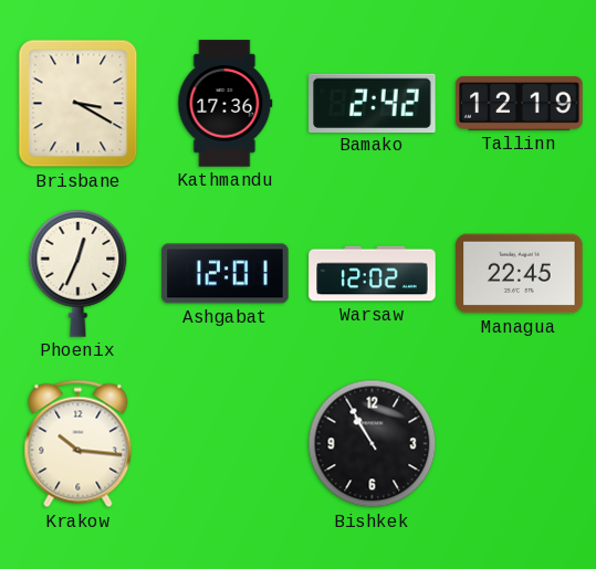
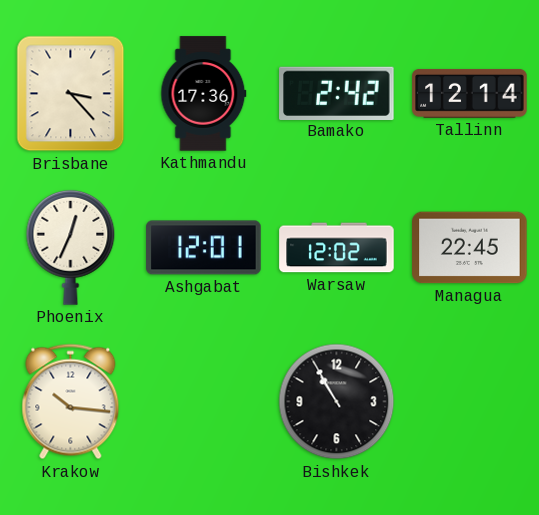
Brisbane: 3:20 -> 3:23
Tallinn: 12:19 -> 12:14
